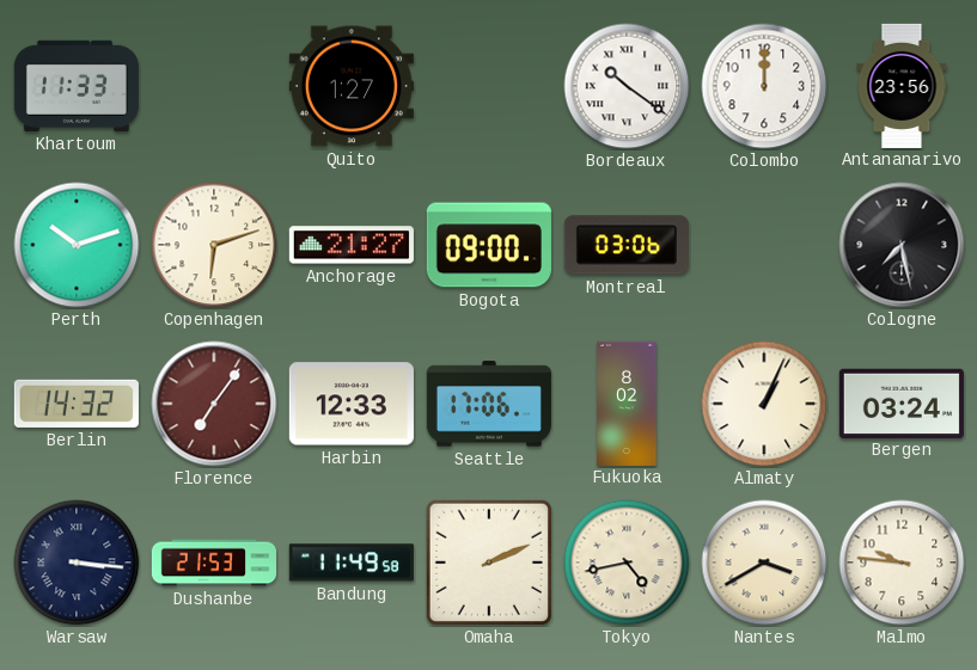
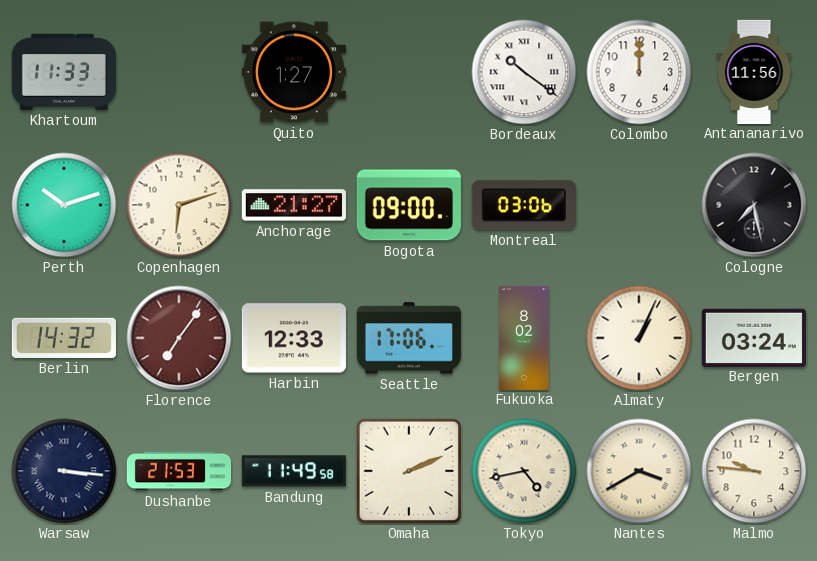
Antananarivo: 23:56 -> 11:56
